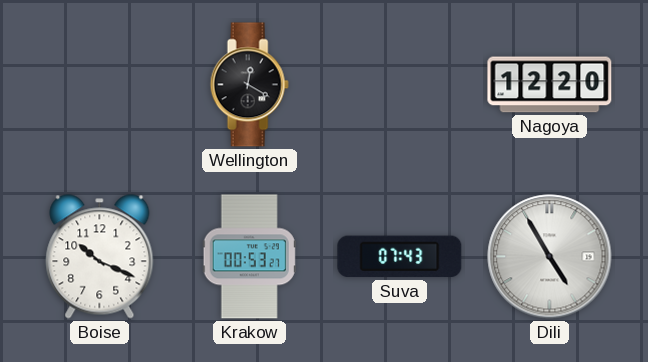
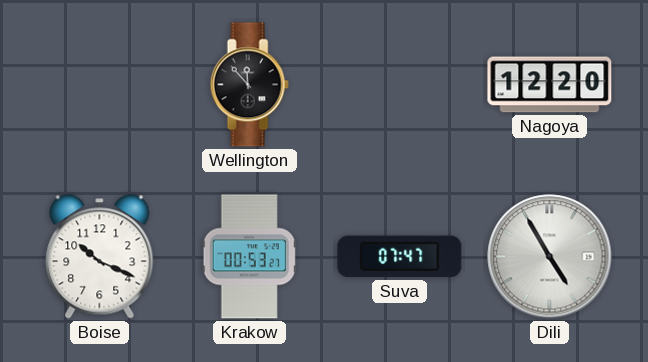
Wellington: 12:20 -> 11:53
Suva: 07:43 -> 07:47
